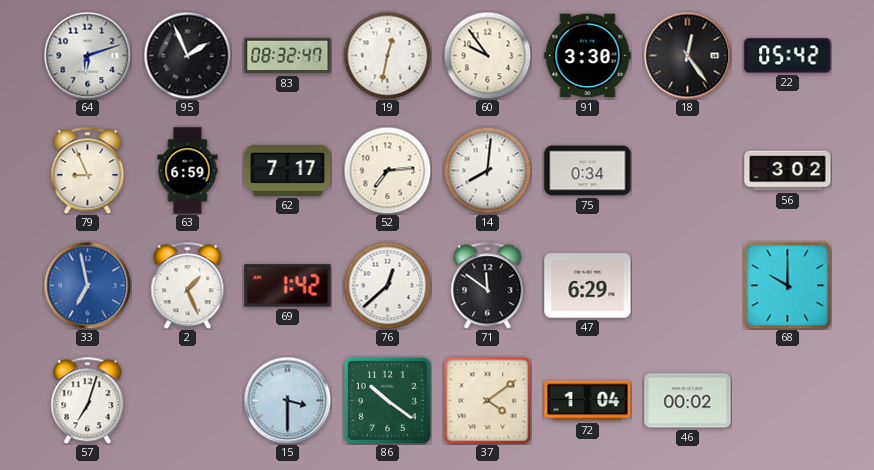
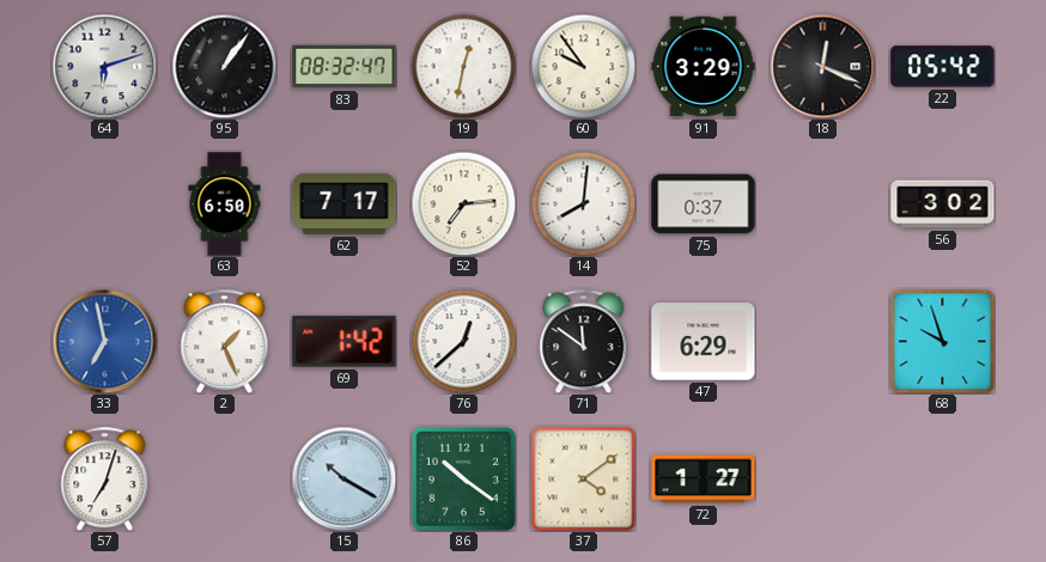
95: 1:56 -> 1:06
91: 3:30 -> 3:29
18: 12:24 -> 12:19
79: 8:56 -> none
63: 6:59 -> 6:50
75: 0:34 -> 0:37
68: 10:00 -> 9:57
15: 3:30 -> 10:20
72: 1:04 -> 1:27
46: 00:02 -> none
